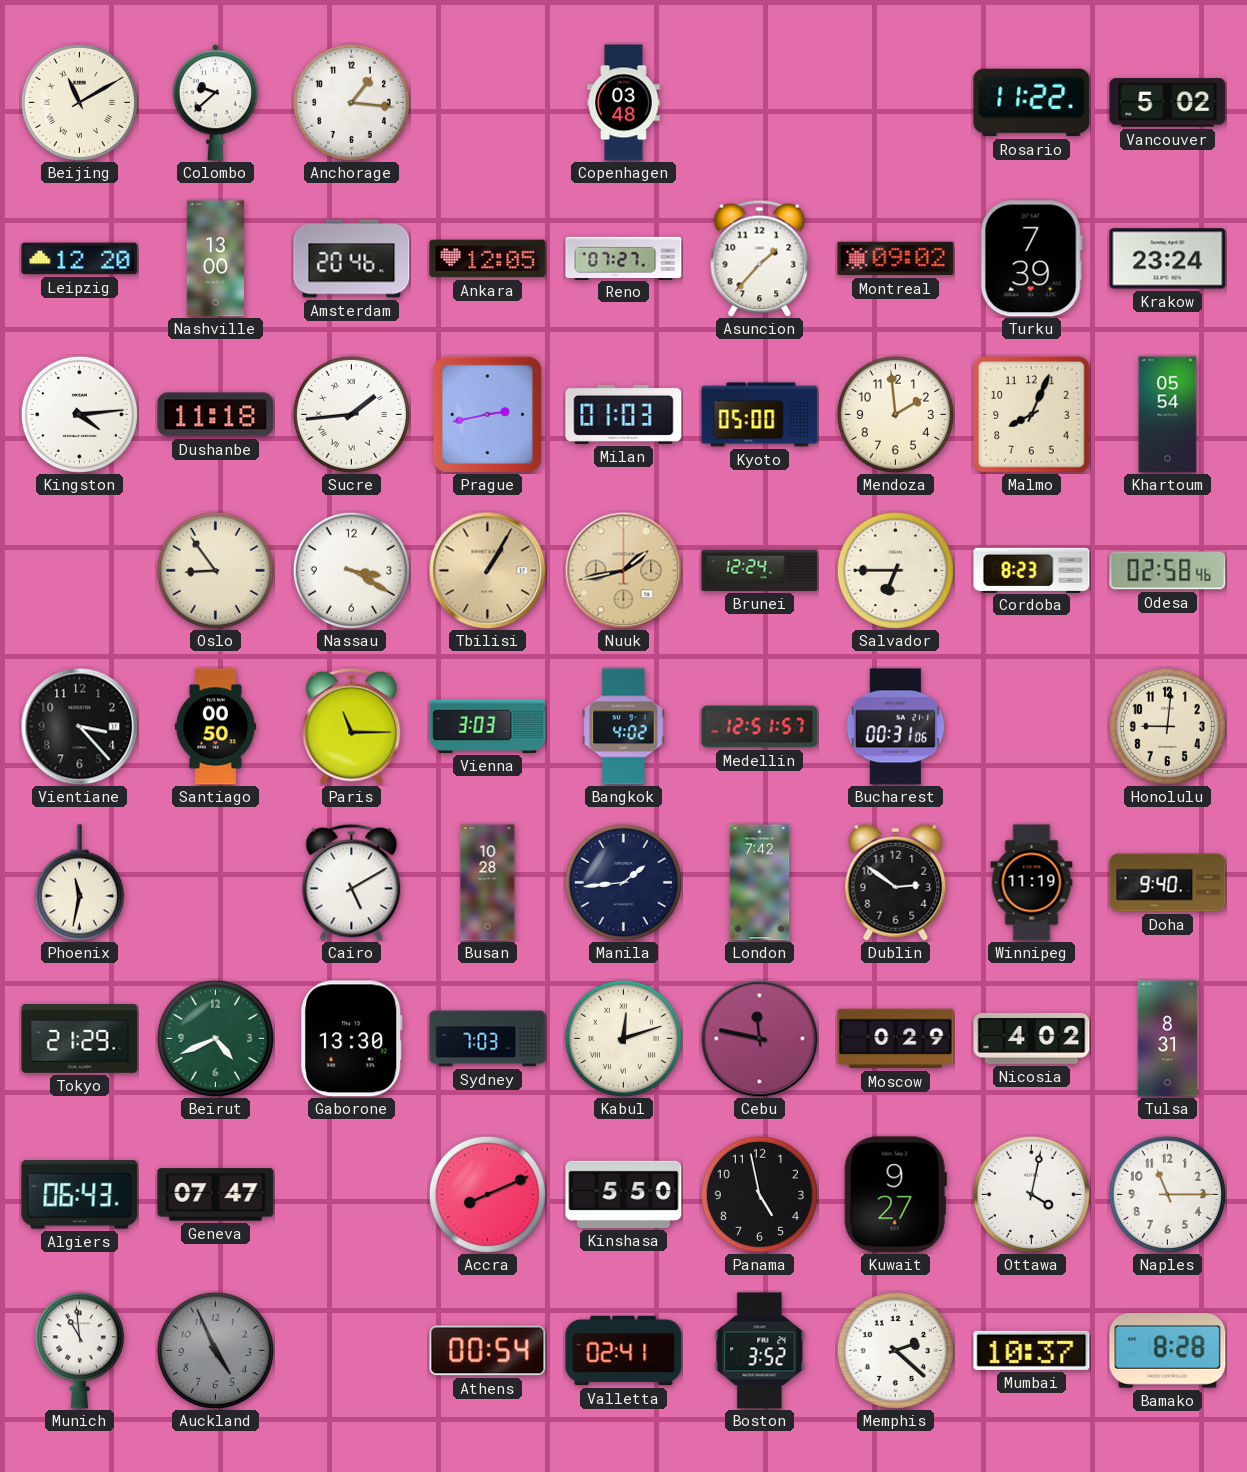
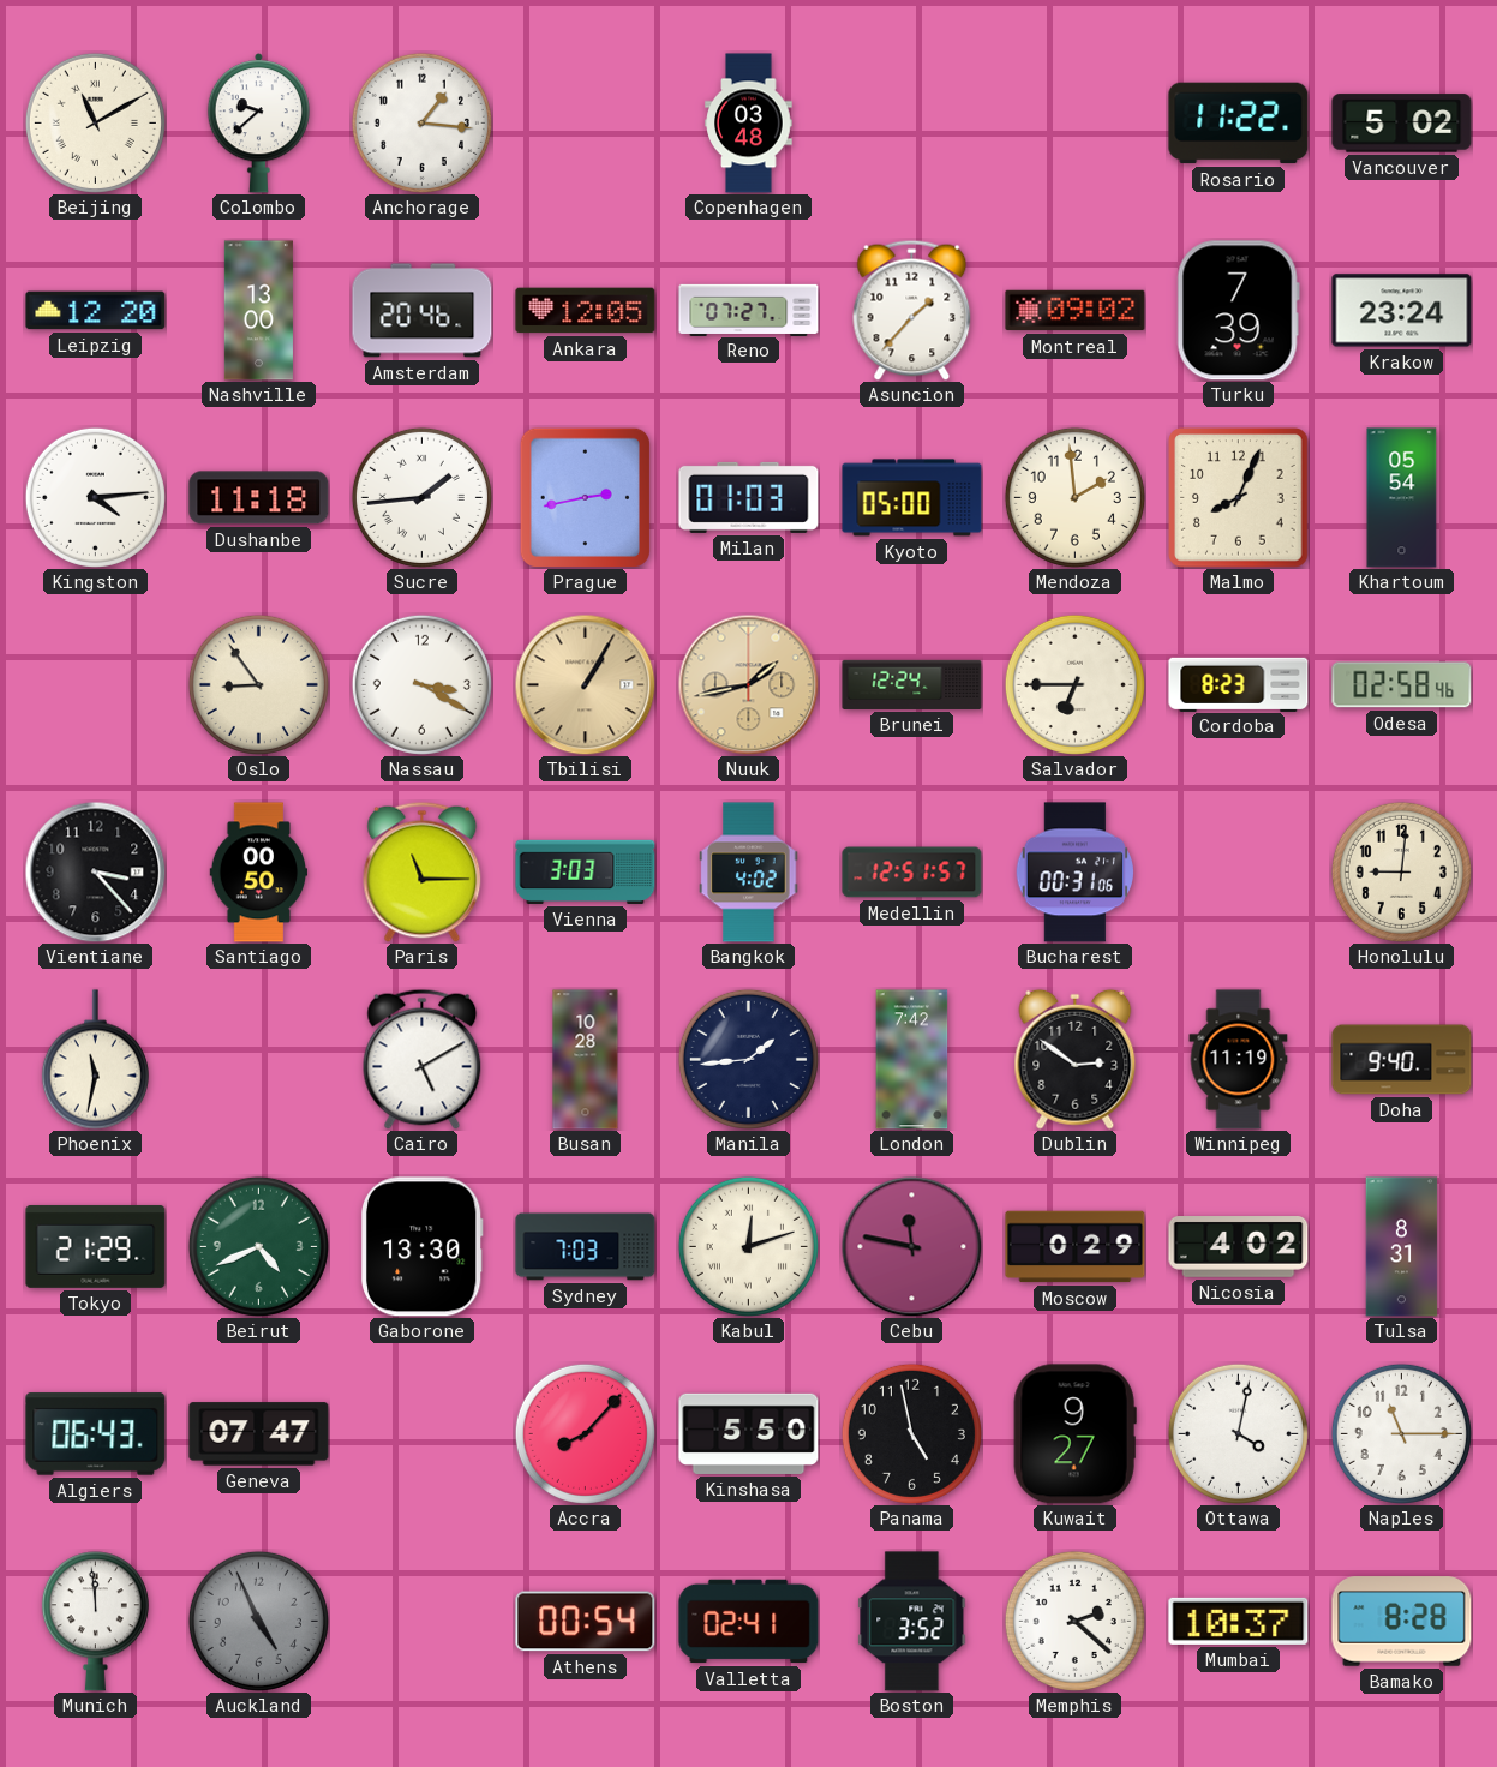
Accra: 8:11 -> 8:07
Munich: 10:59 -> 11:59
